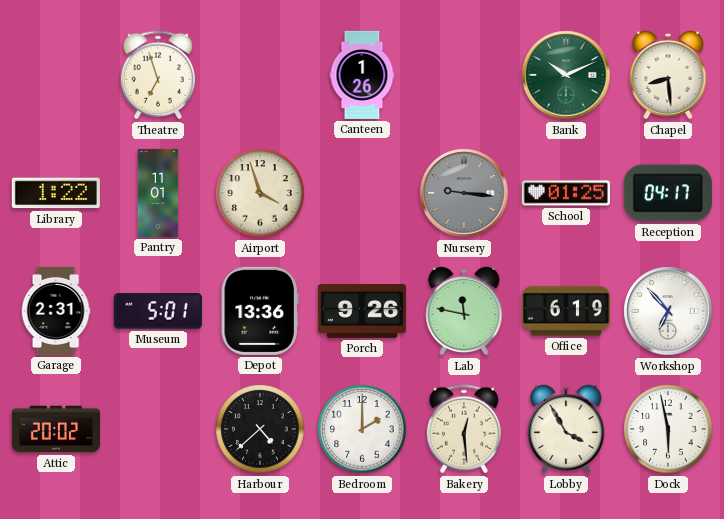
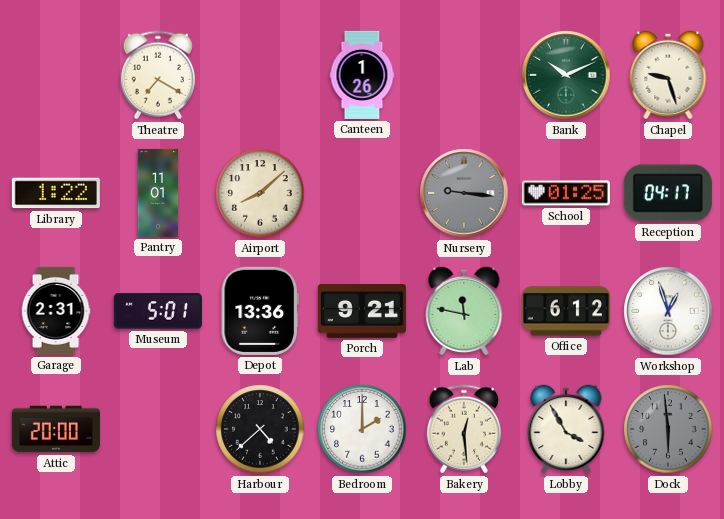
Theatre: 6:57 -> 7:20
Chapel: 8:29 -> 9:27
Airport: 3:57 -> 8:08
Porch: 9:26 -> 9:21
Office: 6:19 -> 6:12
Workshop: 6:53 -> 12:57
Attic: 20:02 -> 20:00
Dock: 5:58 -> 5:59
Dock dial: white -> grey
